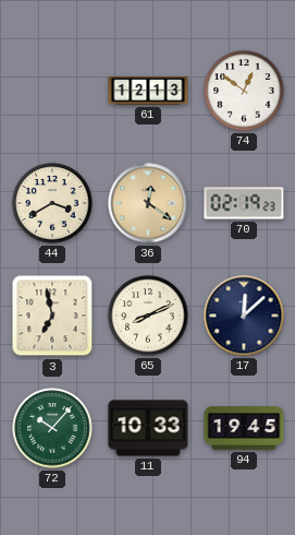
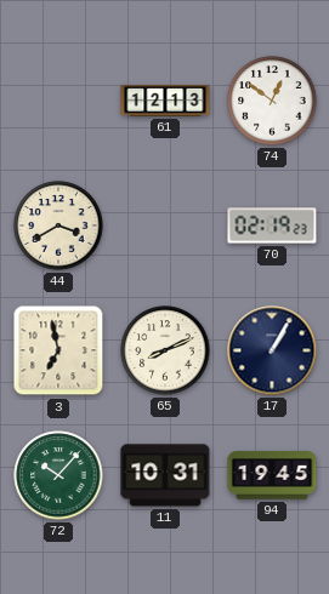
36: 12:21 -> none
17: 12:08 -> 1:05
11: 10:33 -> 10:31
